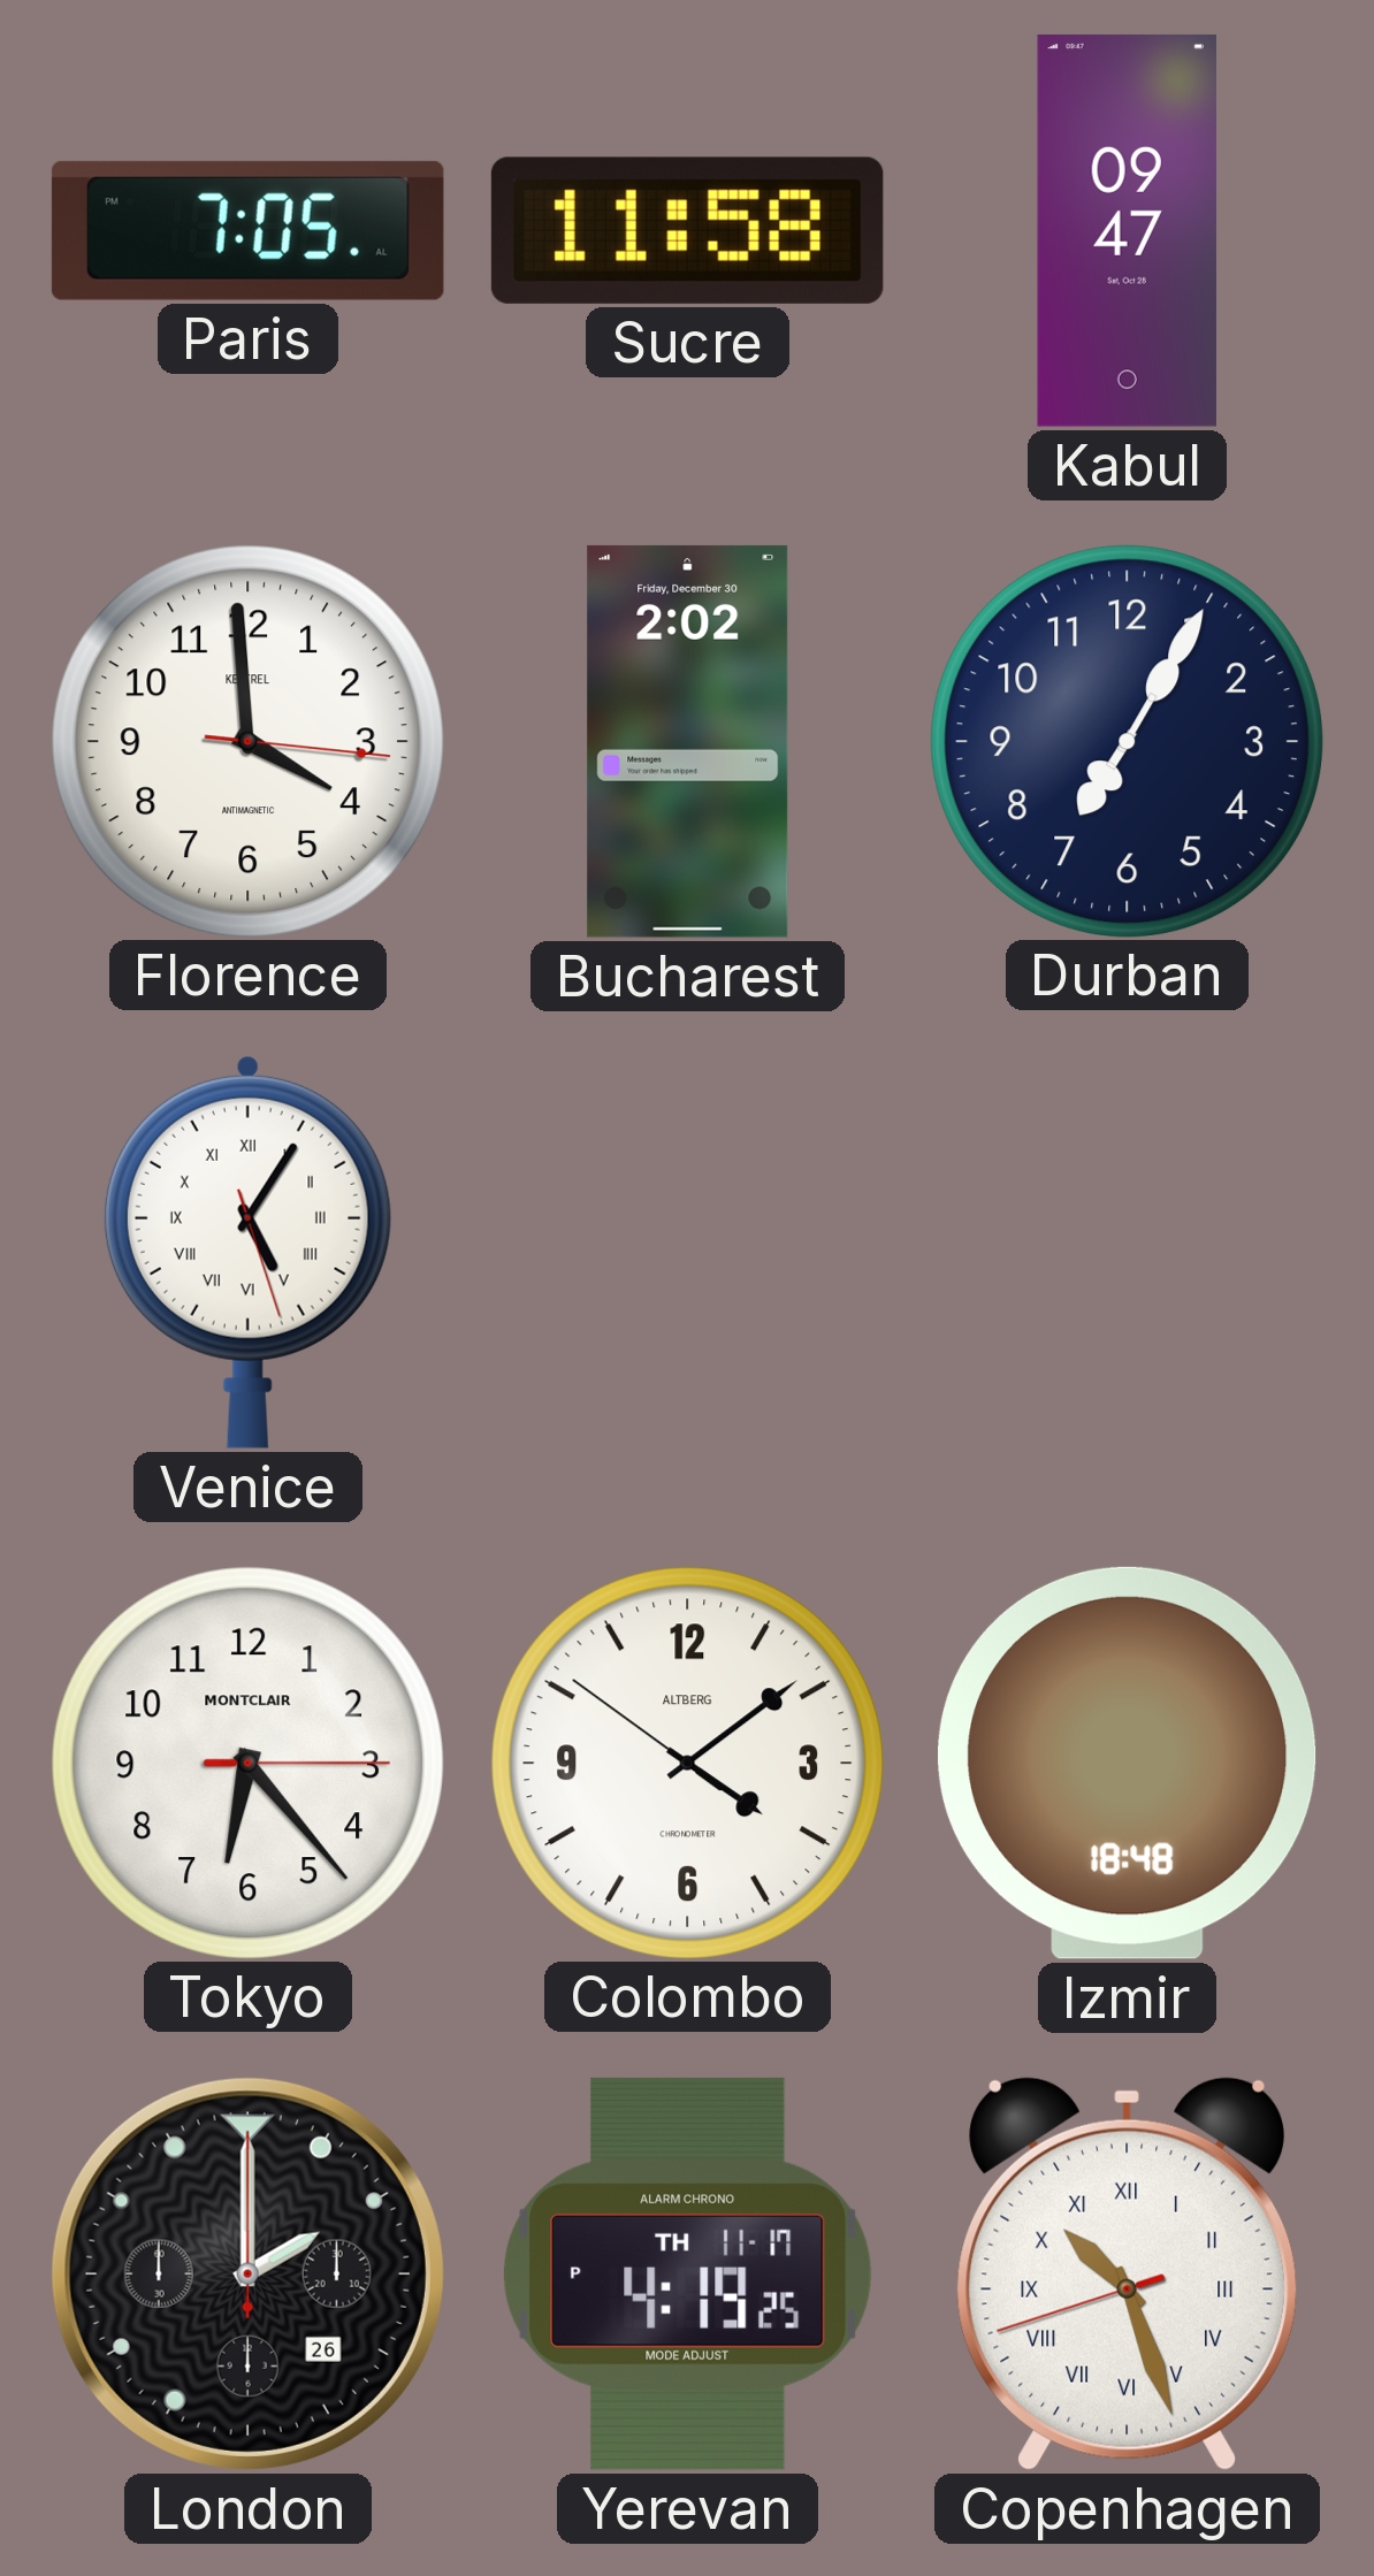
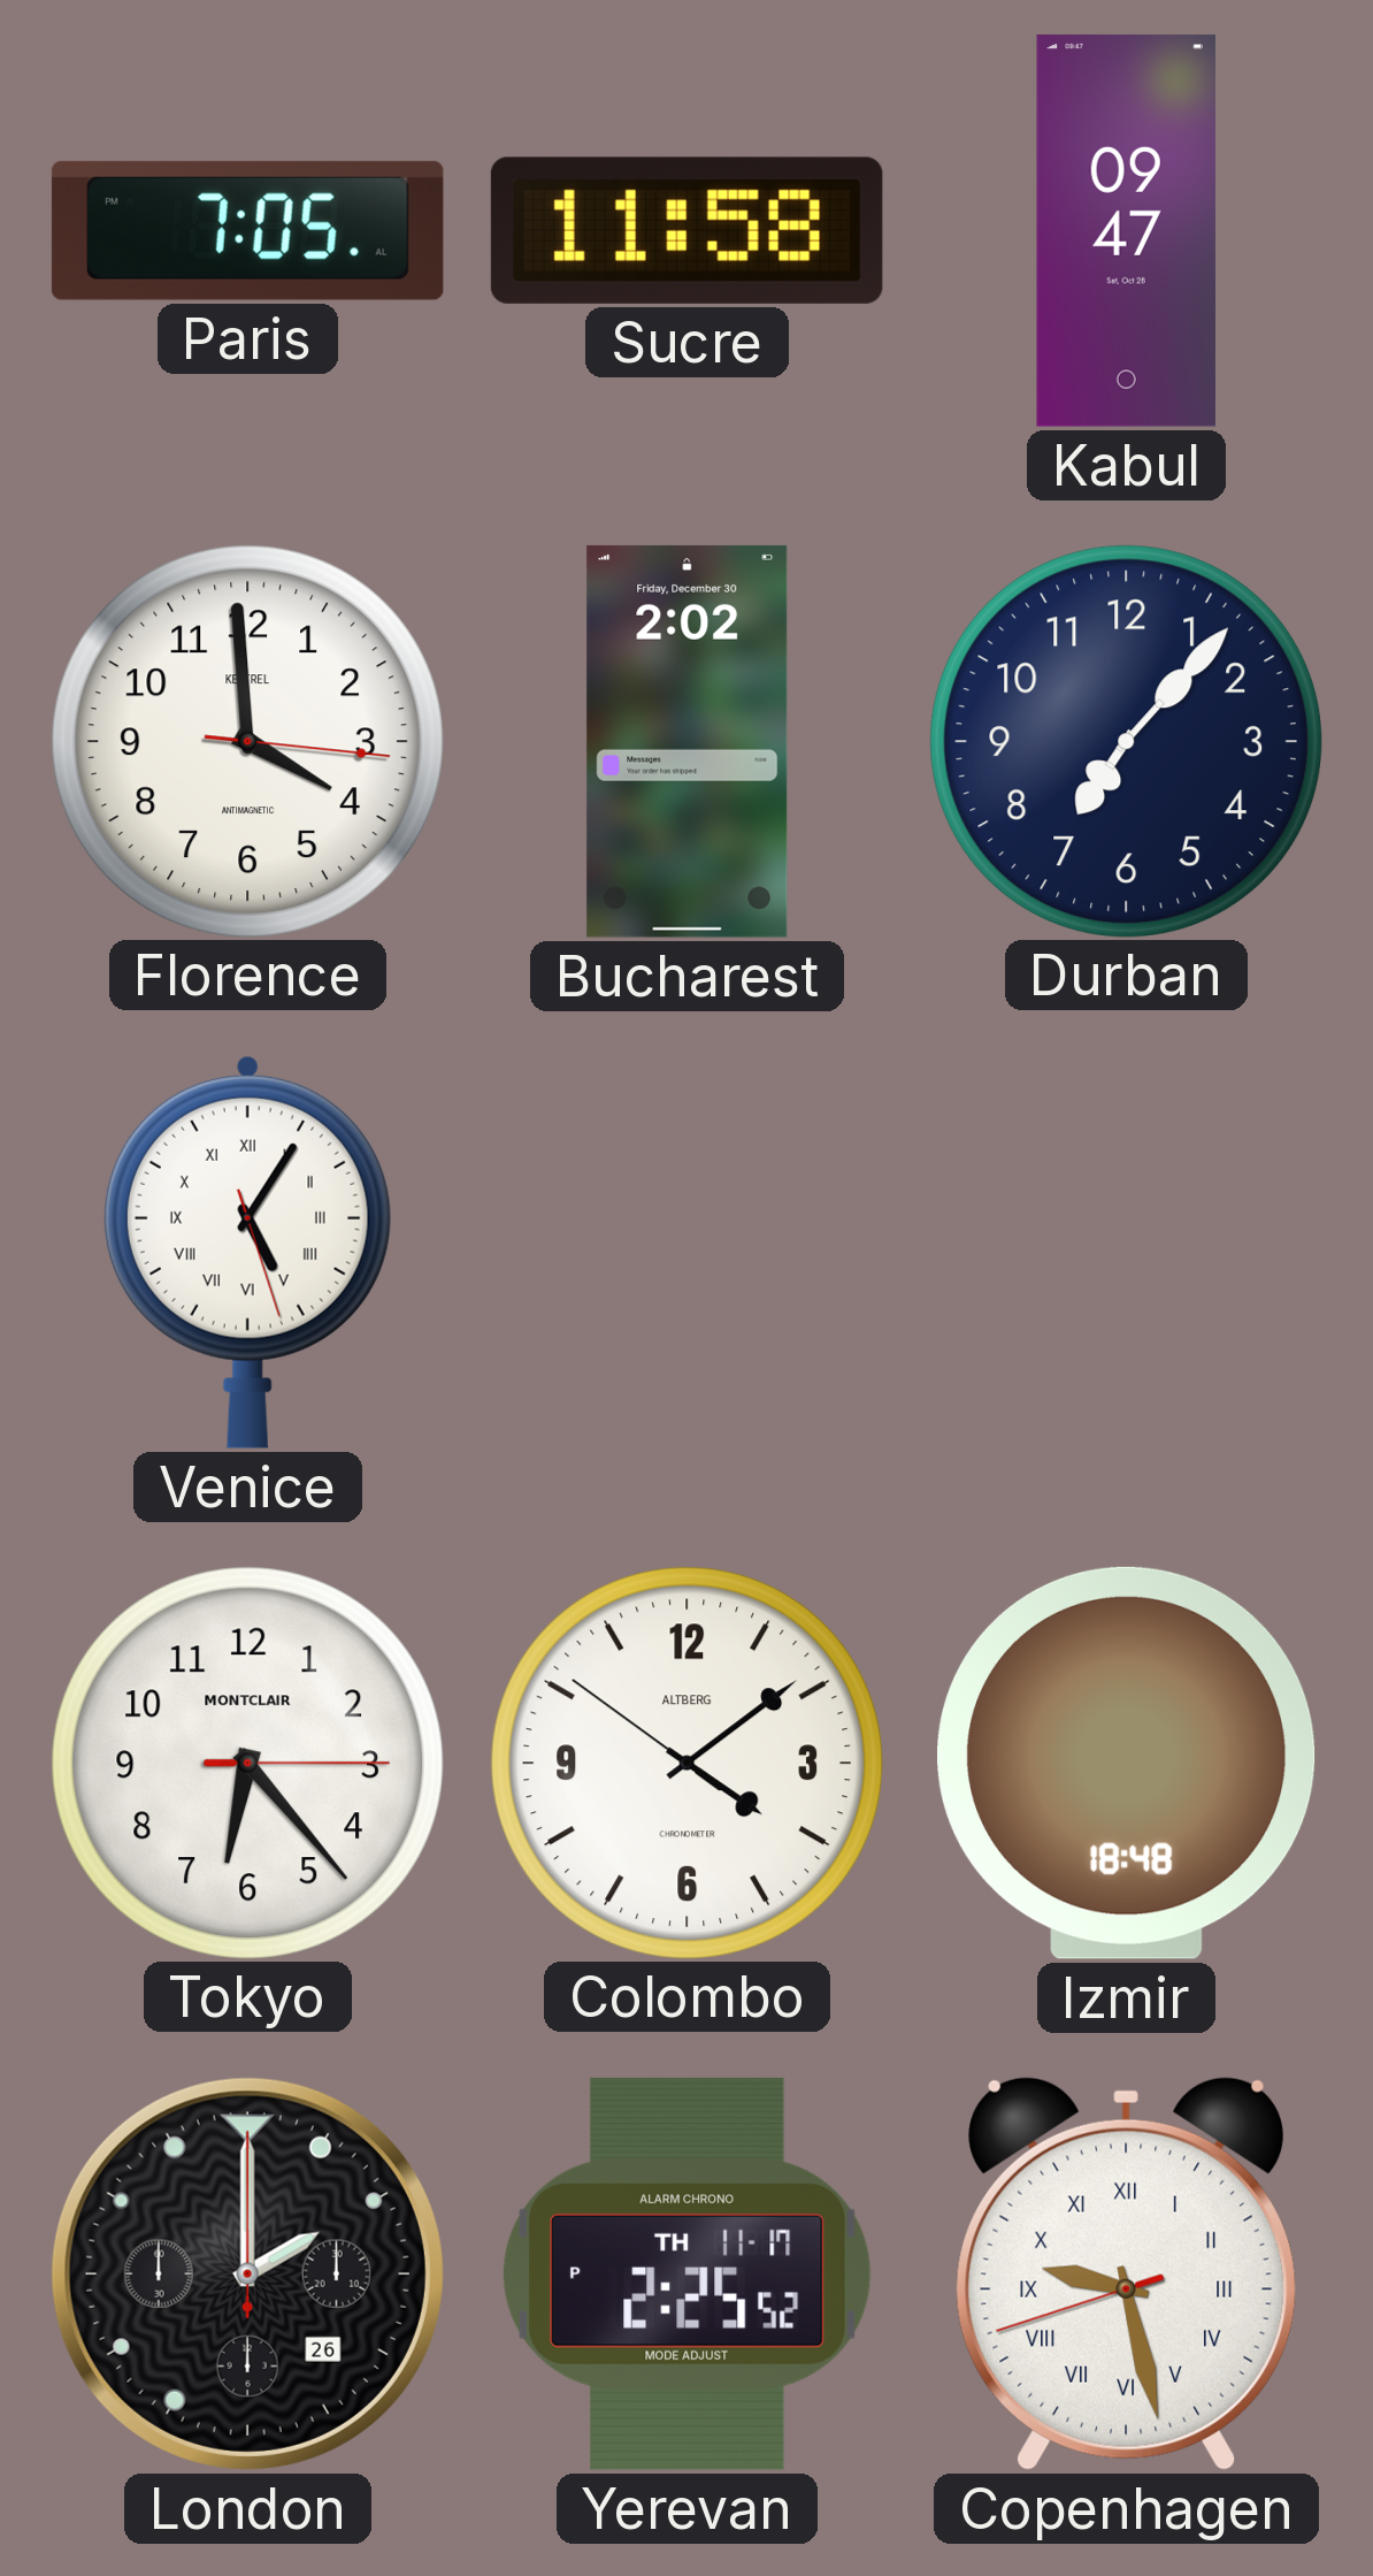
Durban: 7:05 -> 7:07
Yerevan: 4:19 -> 2:25
Copenhagen: 10:26 -> 9:27
